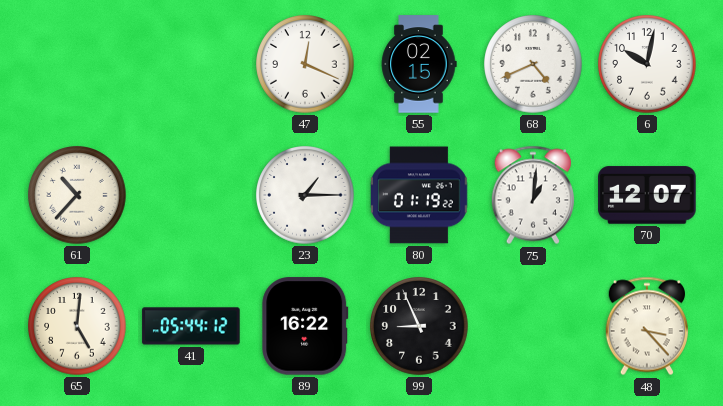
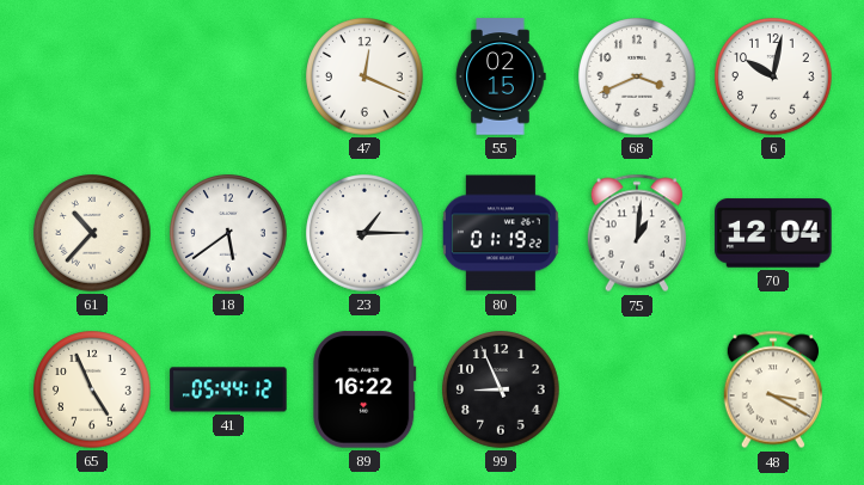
68: 4:41 -> 3:41
18: none -> 5:39
70: 12:07 -> 12:04
65: 5:01 -> 4:56
48: 3:23 -> 3:20
